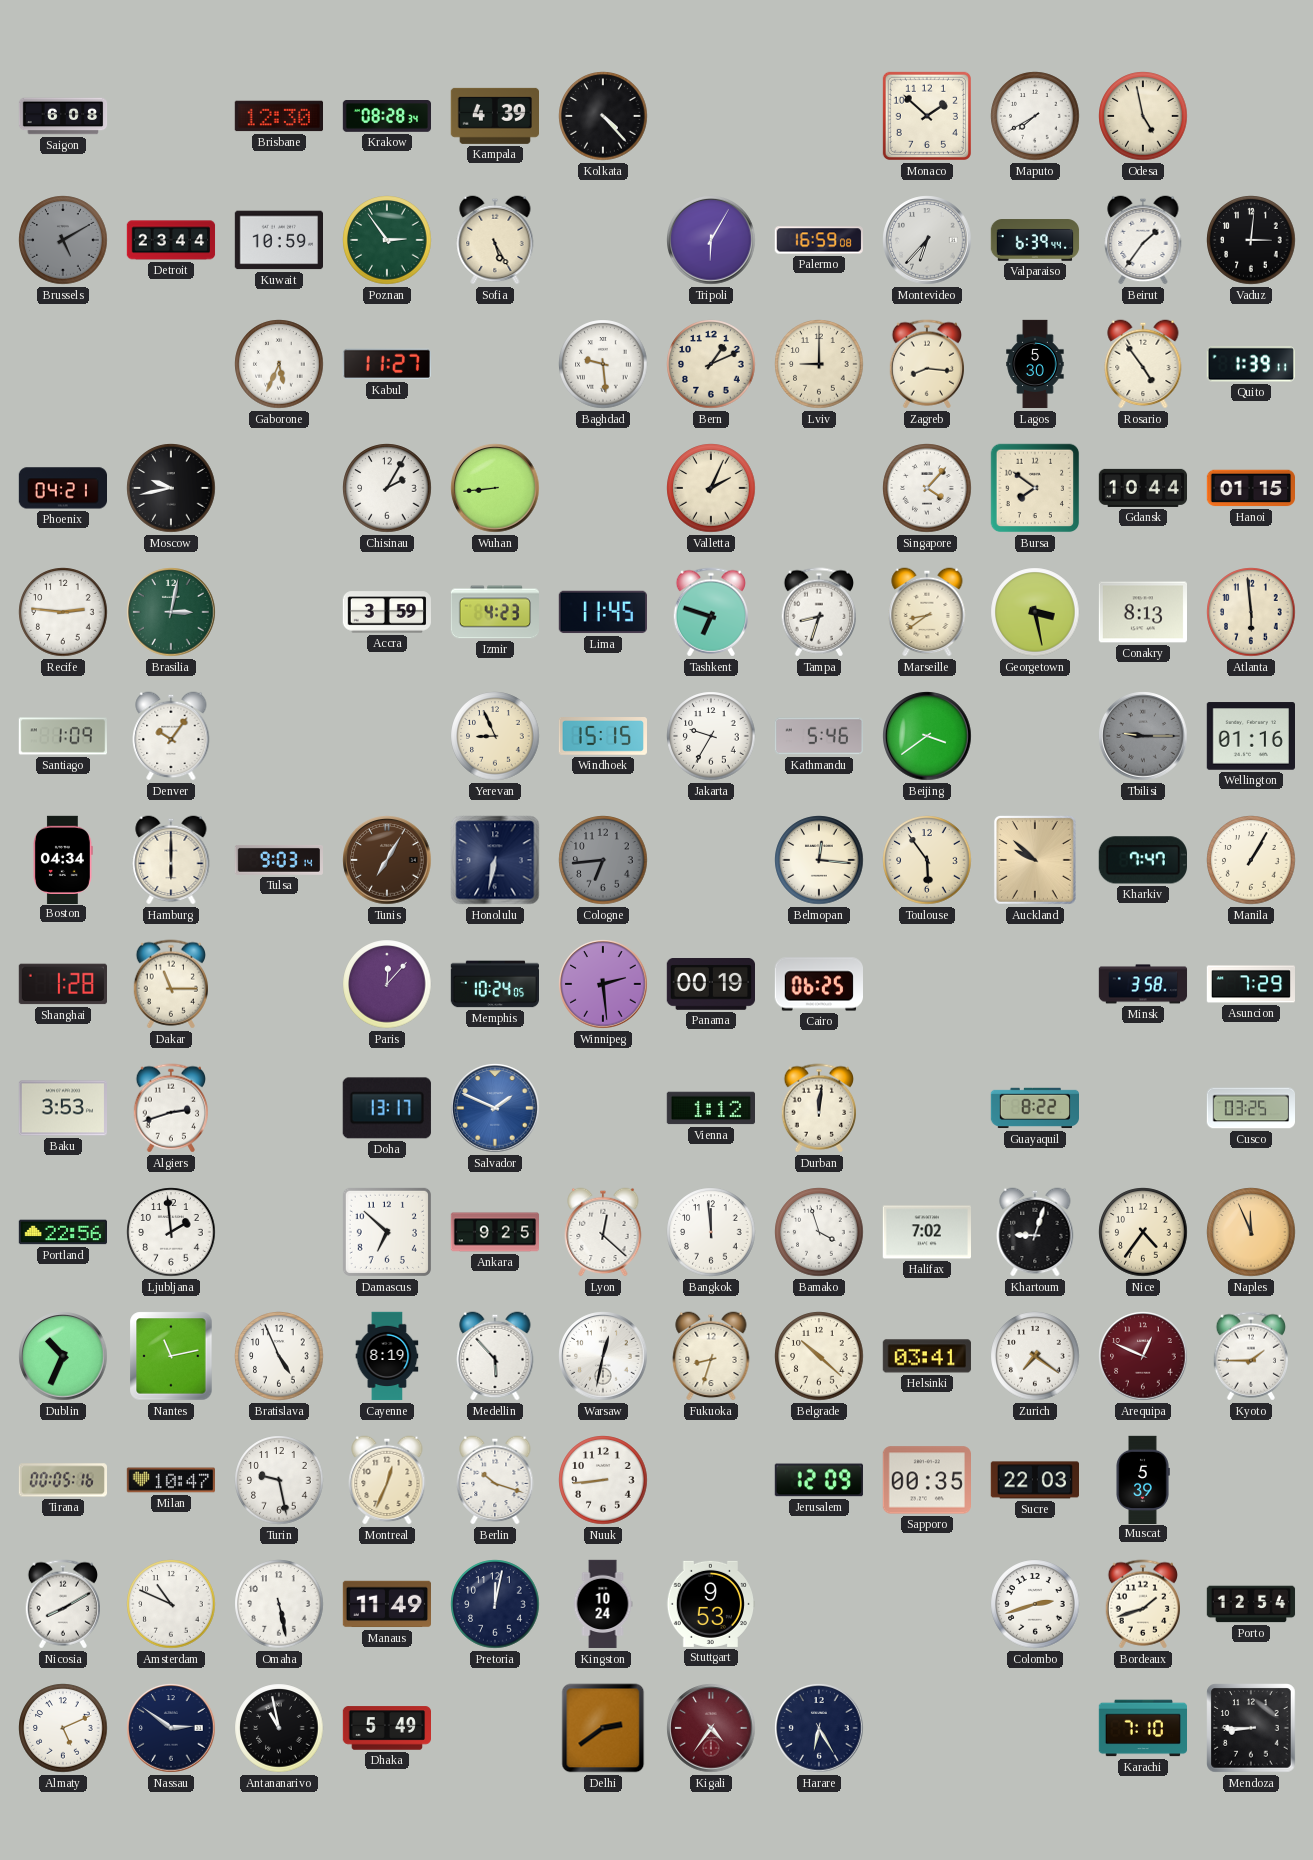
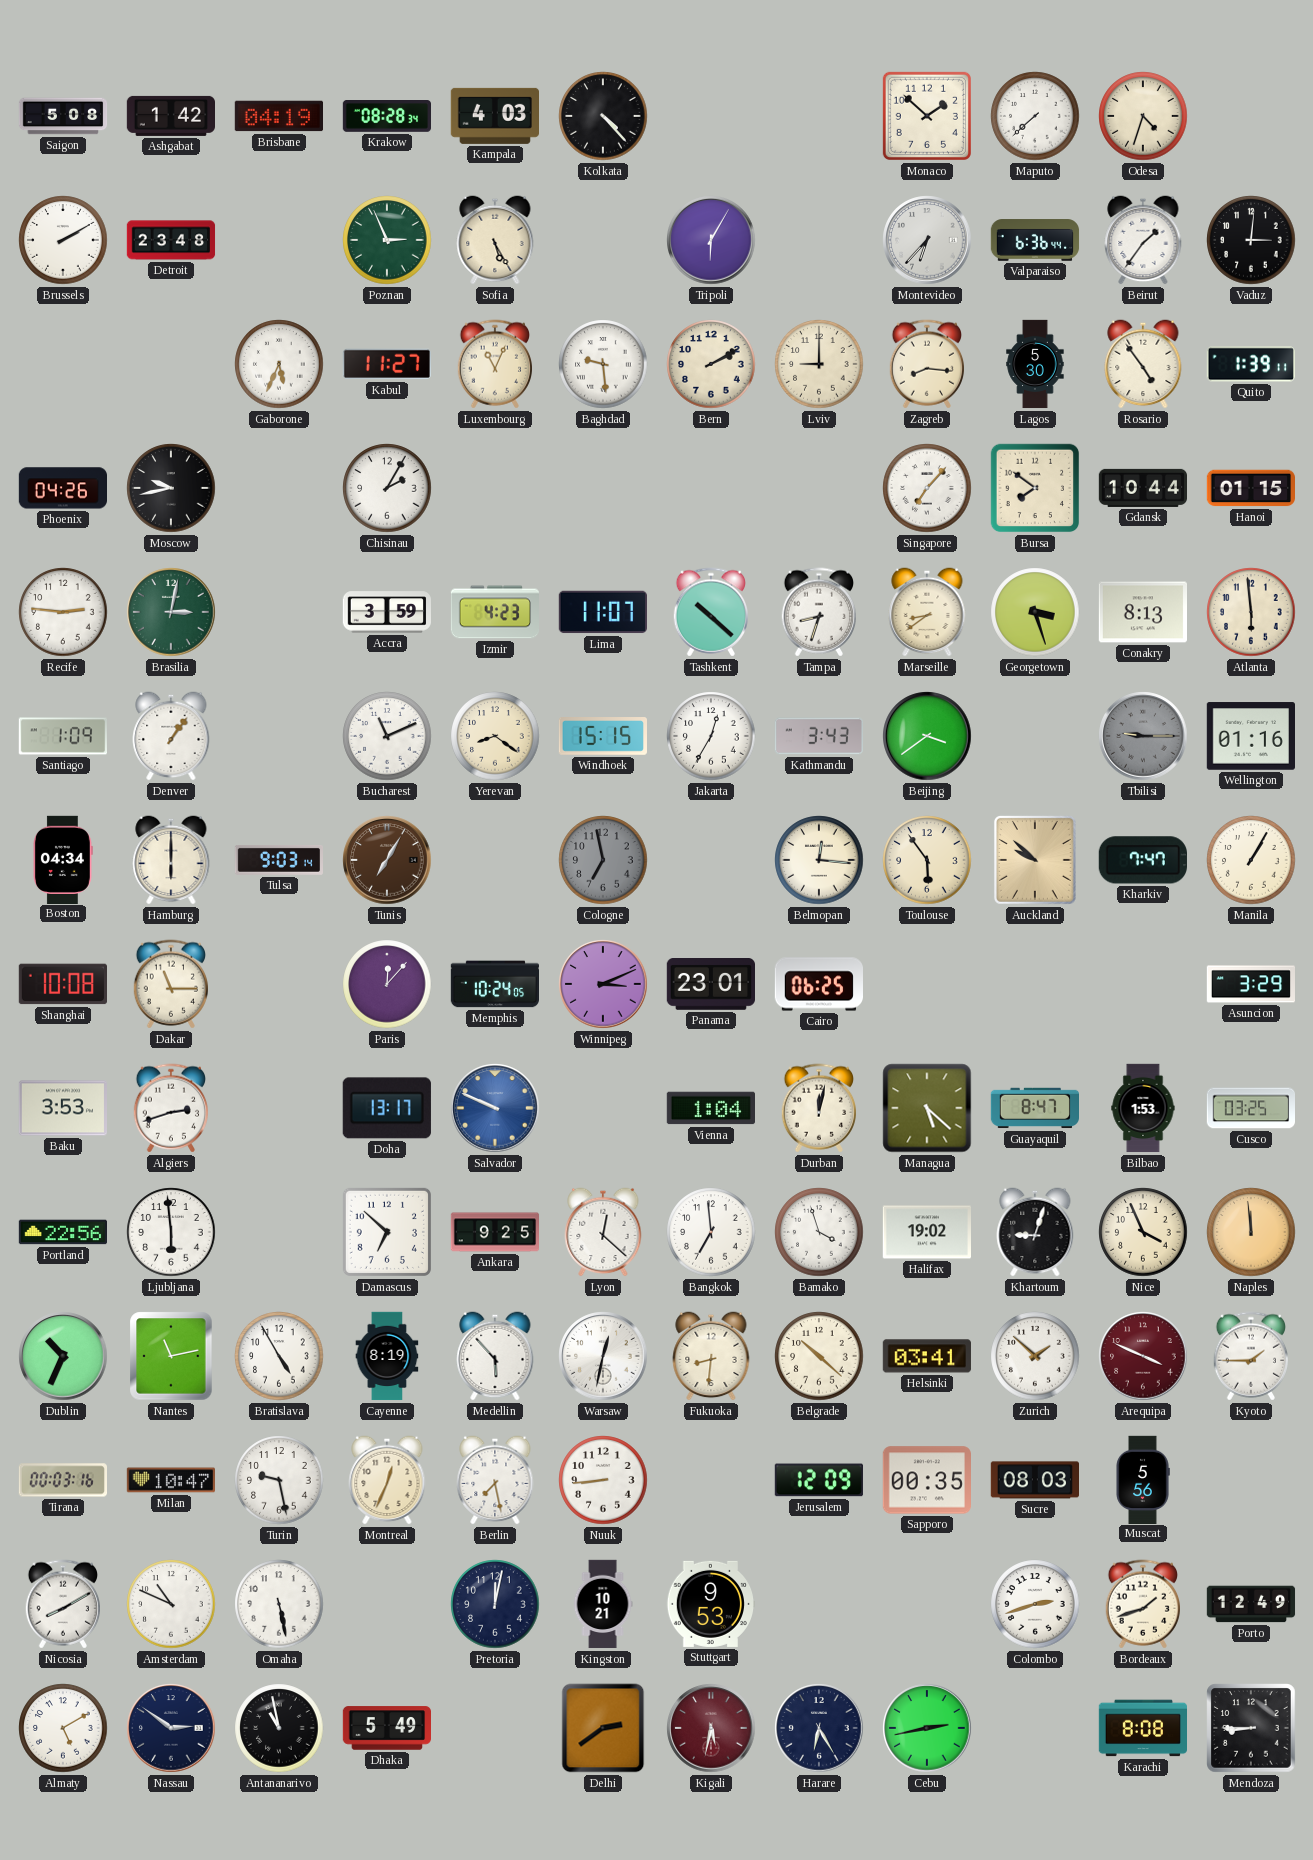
Saigon: 6:08 -> 5:08
Ashgabat: none -> 1:42
Brisbane: 12:30 -> 04:19
Kampala: 4:39 -> 4:03
Maputo: 7:40 -> 7:38
Odesa: 4:58 -> 4:33
Brussels: 5:10 -> 2:10
Brussels dial: grey -> white
Detroit: 23:44 -> 23:48
Kuwait: 10:59 -> none
Poznan: 2:54 -> 2:56
Palermo: 16:59 -> none
Valparaiso: 6:39 -> 6:36
Luxembourg: none -> 11:04
Bern: 1:11 -> 2:10
Phoenix: 04:21 -> 04:26
Wuhan: 8:44 -> none
Valletta: 2:04 -> none
Singapore: 4:07 -> 7:07
Lima: 11:45 -> 11:07
Tashkent: 6:48 -> 10:22
Georgetown: 3:28 -> 3:27
Denver: 10:06 -> 1:06
Bucharest: none -> 11:11
Yerevan: 8:56 -> 8:21
Jakarta: 9:35 -> 12:35
Kathmandu: 5:46 -> 3:43
Honolulu: 6:32 -> none
Cologne: 6:44 -> 6:58
Shanghai: 1:28 -> 10:08
Winnipeg: 2:29 -> 3:11
Panama: 00:19 -> 23:01
Minsk: 3:58 -> none
Asuncion: 7:29 -> 3:29
Salvador: 1:49 -> 9:49
Vienna: 1:12 -> 1:04
Durban: 12:01 -> 12:02
Managua: none -> 5:22
Guayaquil: 8:22 -> 8:47
Bilbao: none -> 1:53
Ljubljana: 1:59 -> 5:59
Bangkok: 11:59 -> 6:59
Halifax: 7:02 -> 19:02
Nice: 4:36 -> 3:56
Naples: 11:56 -> 11:59
Bratislava: 4:56 -> 4:55
Fukuoka: 8:33 -> 8:31
Zurich: 7:21 -> 1:52
Arequipa: 12:49 -> 3:49
Tirana: 00:05 -> 00:03
Berlin: 10:18 -> 7:28
Sucre: 22:03 -> 08:03
Muscat: 5:39 -> 5:56
Manaus: 11:49 -> none
Kingston: 10:24 -> 10:21
Porto: 12:54 -> 12:49
Almaty: 5:11 -> 5:10
Kigali: 4:36 -> 5:32
Cebu: none -> 2:43
Karachi: 7:10 -> 8:08
